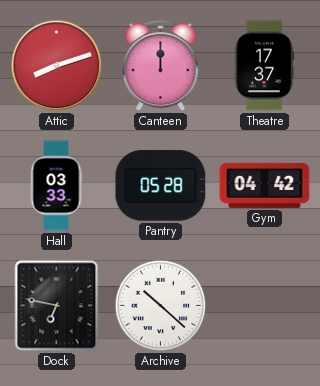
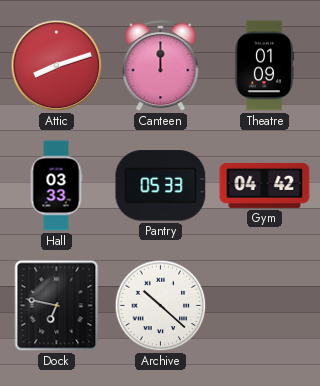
Theatre: 17:37 -> 01:09
Pantry: 05:28 -> 05:33
